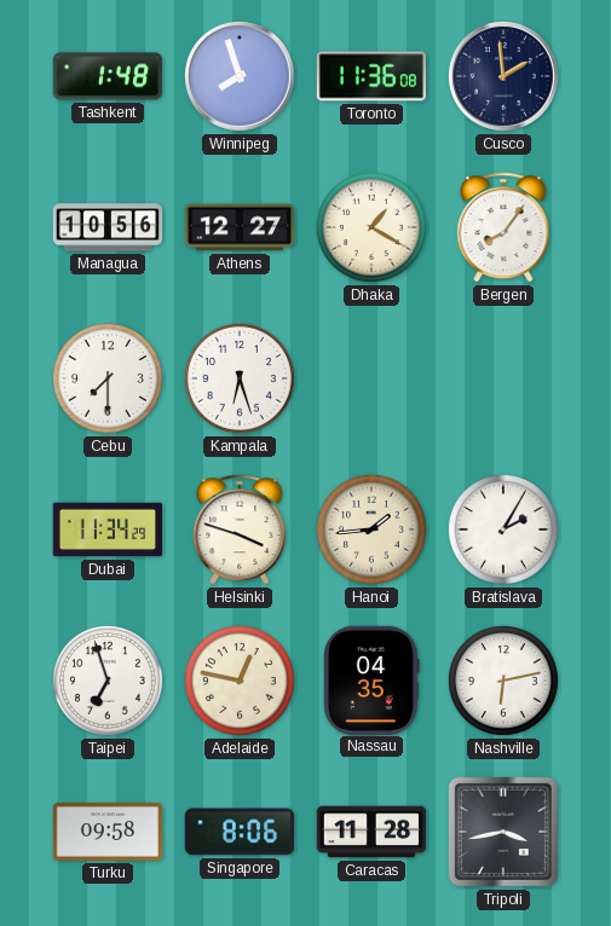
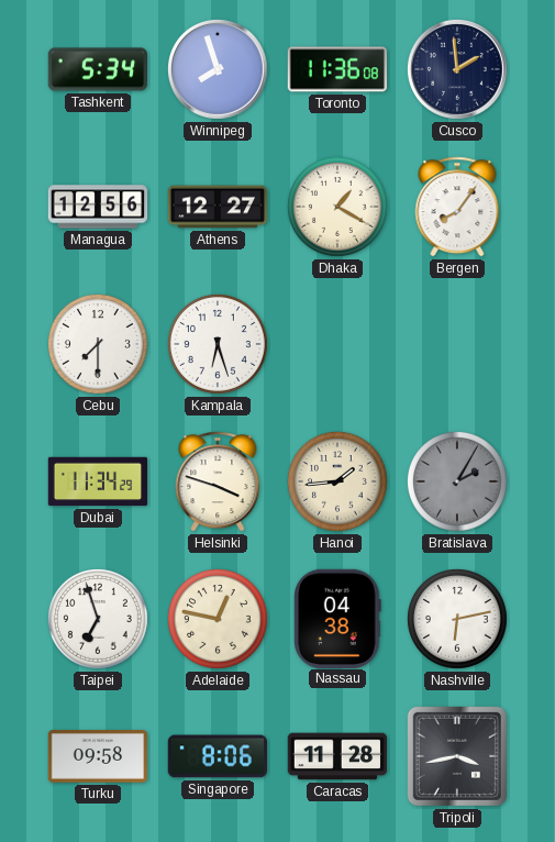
Tashkent: 1:48 -> 5:34
Managua: 10:56 -> 12:56
Bratislava dial: white -> grey
Nassau: 04:35 -> 04:38
